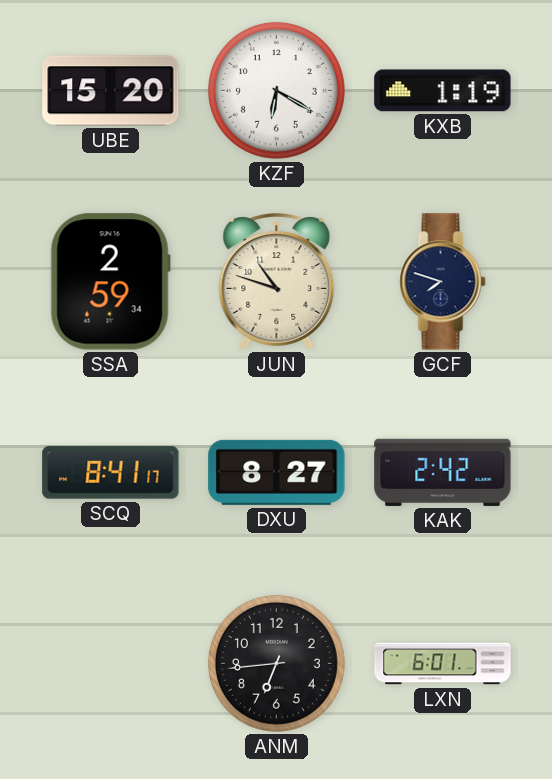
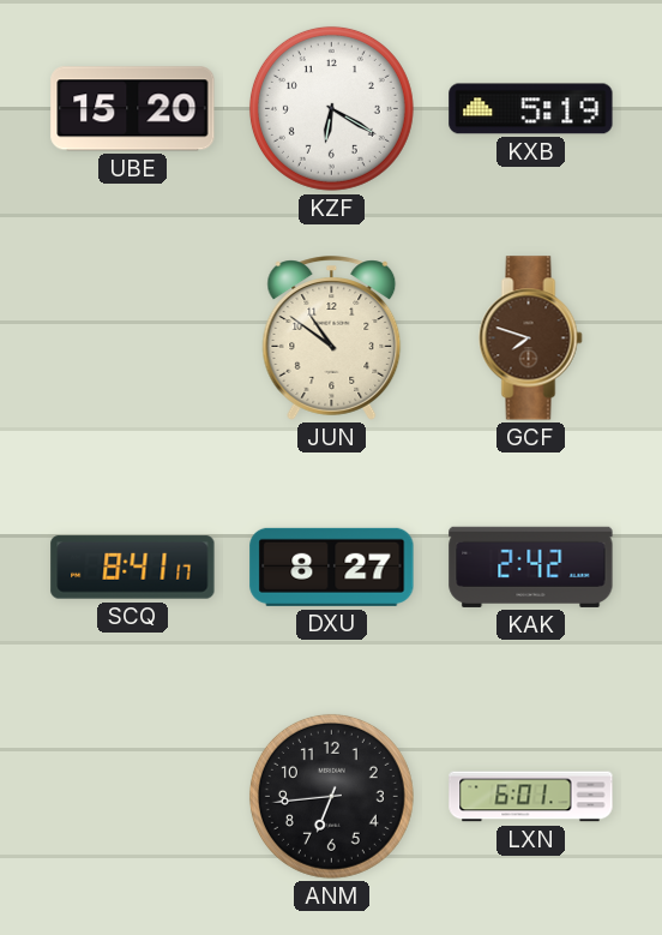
KXB: 1:19 -> 5:19
SSA: 2:59 -> none
JUN: 10:48 -> 10:51
GCF dial: navy -> brown
